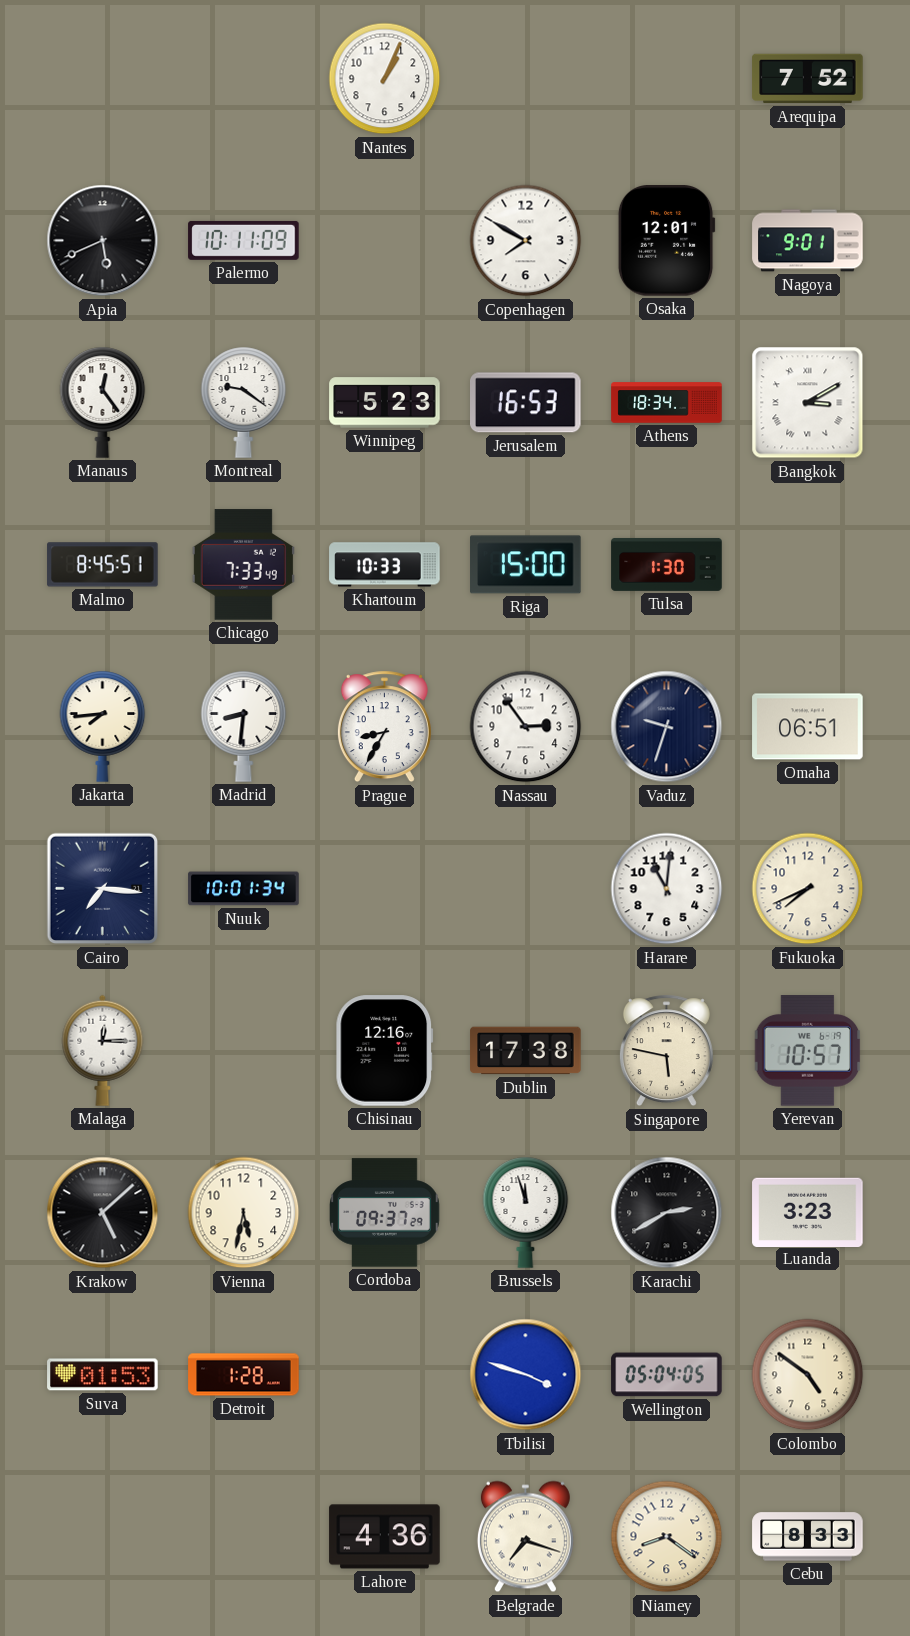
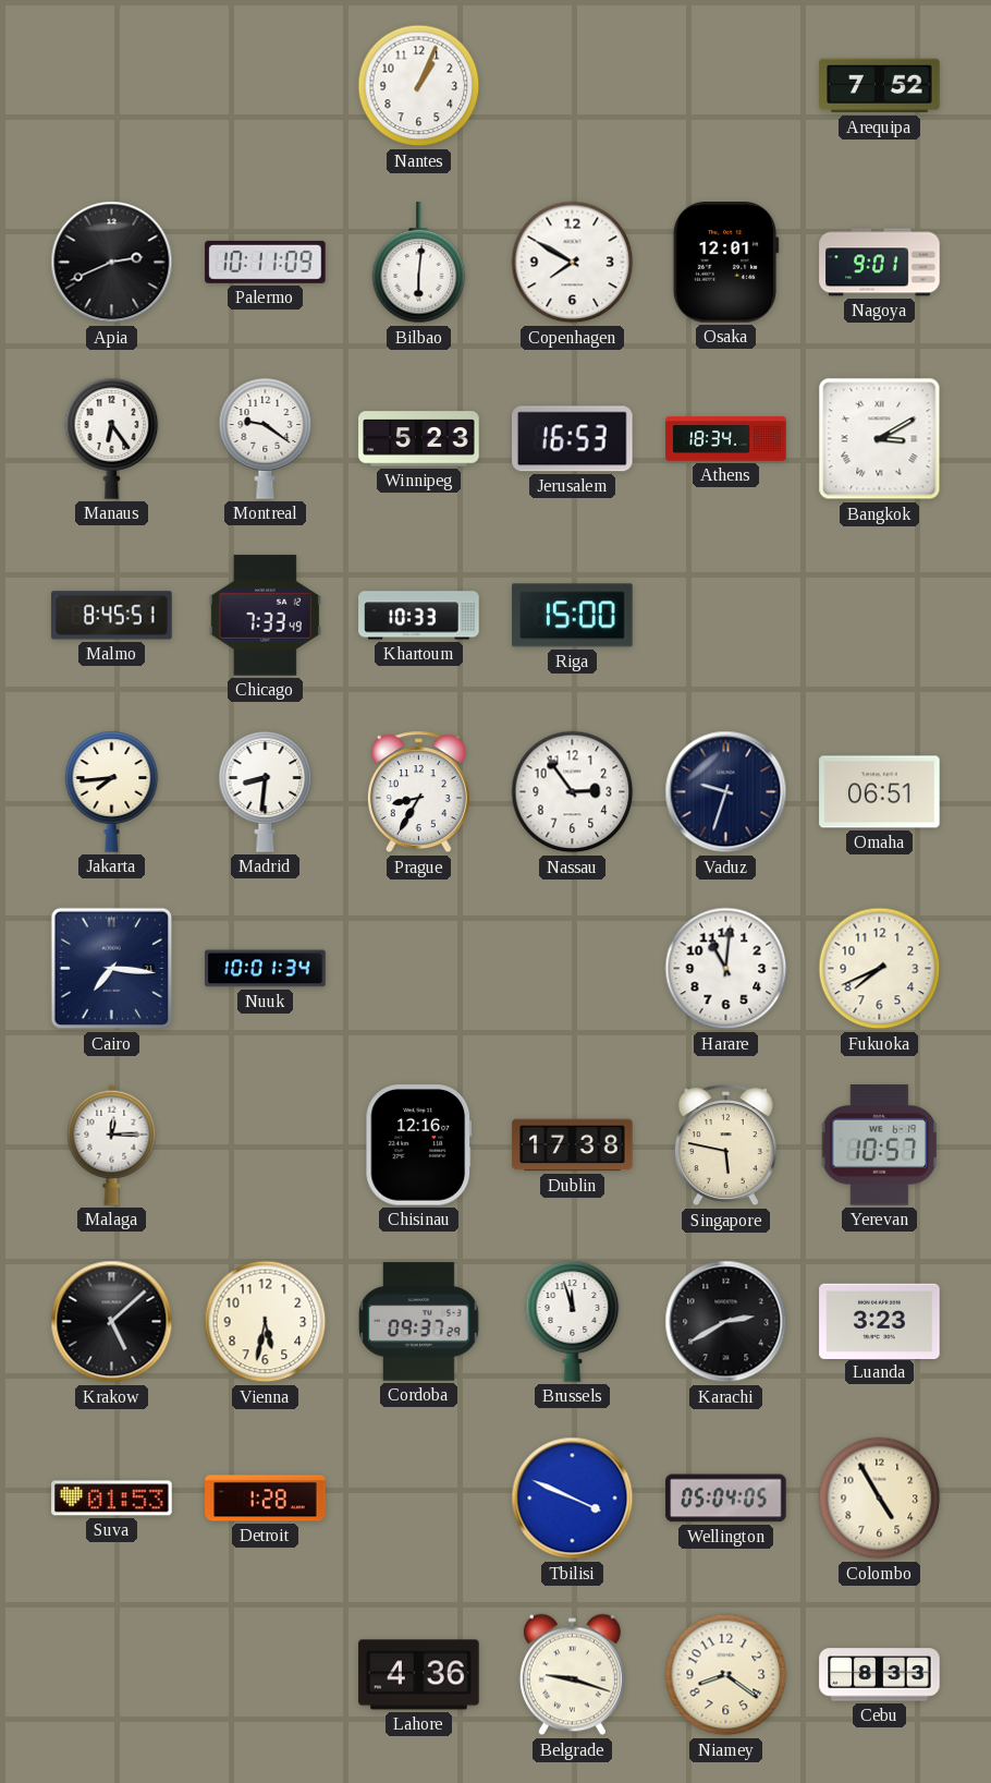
Apia: 5:41 -> 2:41
Bilbao: none -> 6:01
Manaus: 12:24 -> 6:24
Tulsa: 1:30 -> none
Tbilisi: 3:48 -> 3:49
Colombo: 4:51 -> 4:55
Belgrade: 7:18 -> 9:18
